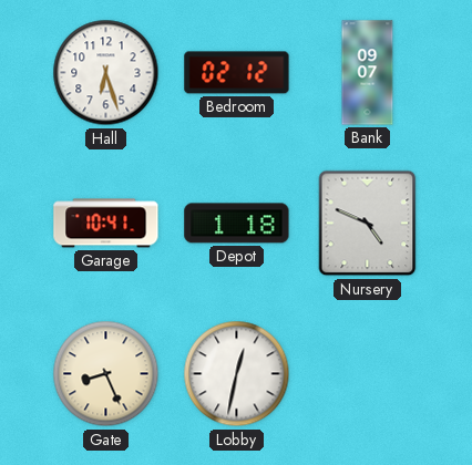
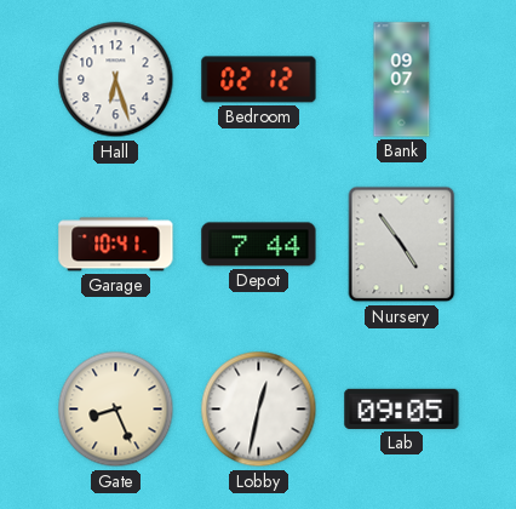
Depot: 1:18 -> 7:44
Nursery: 4:49 -> 4:54
Lab: none -> 09:05
